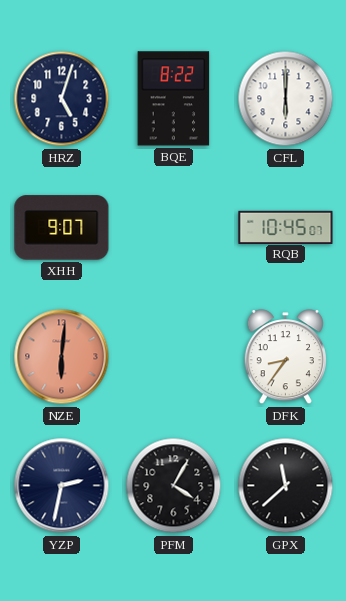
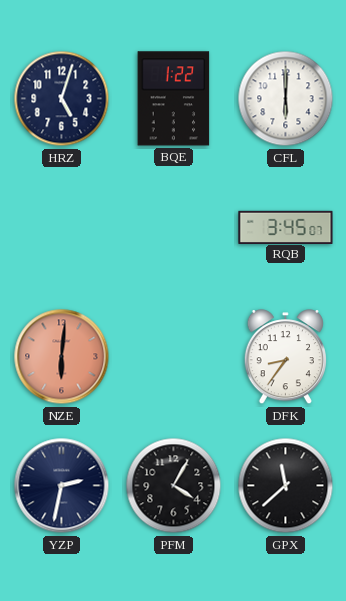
BQE: 8:22 -> 1:22
XHH: 9:07 -> none
RQB: 10:45 -> 3:45
